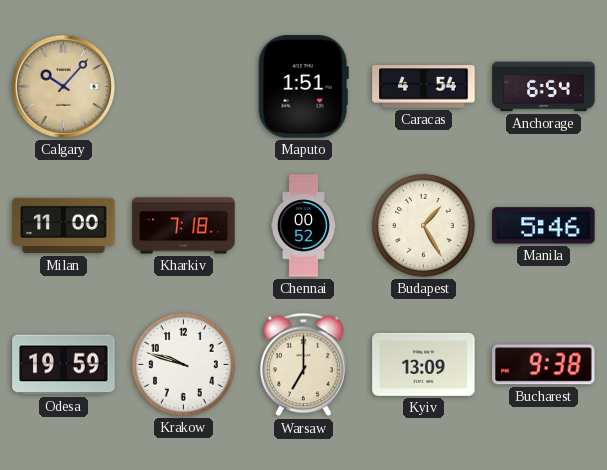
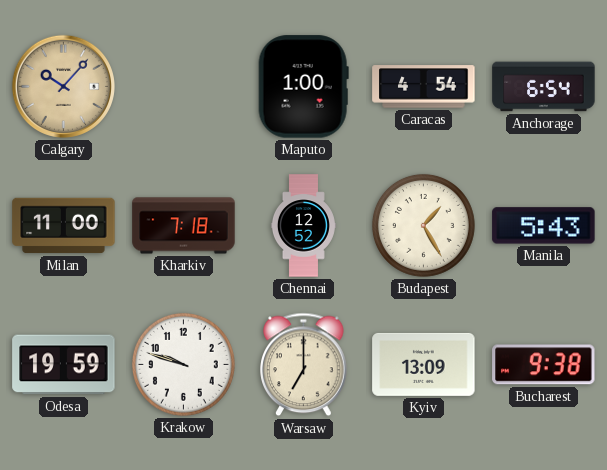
Maputo: 1:51 -> 1:00
Chennai: 00:52 -> 12:52
Manila: 5:46 -> 5:43
